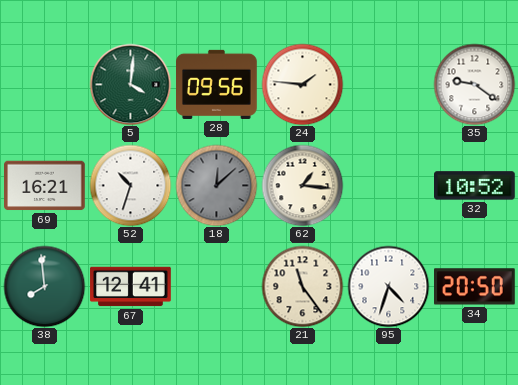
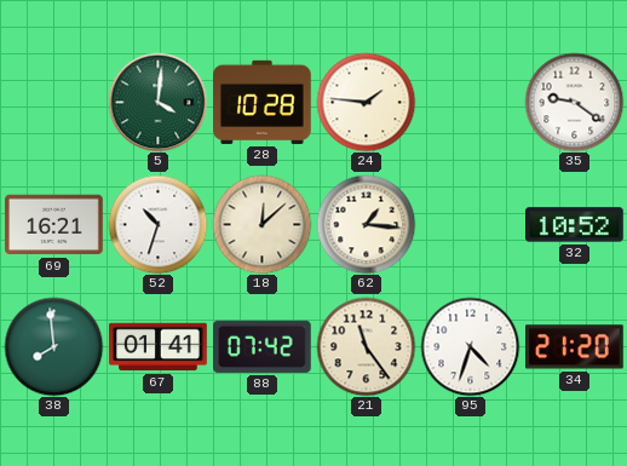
28: 09:56 -> 10:28
18 dial: grey -> cream
67: 12:41 -> 01:41
88: none -> 07:42
34: 20:50 -> 21:20
